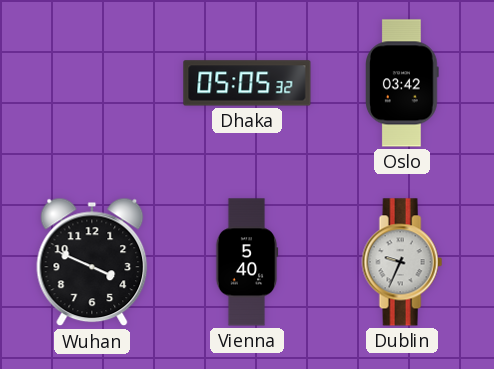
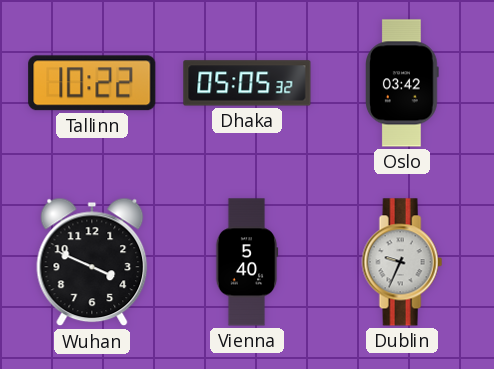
Tallinn: none -> 10:22
